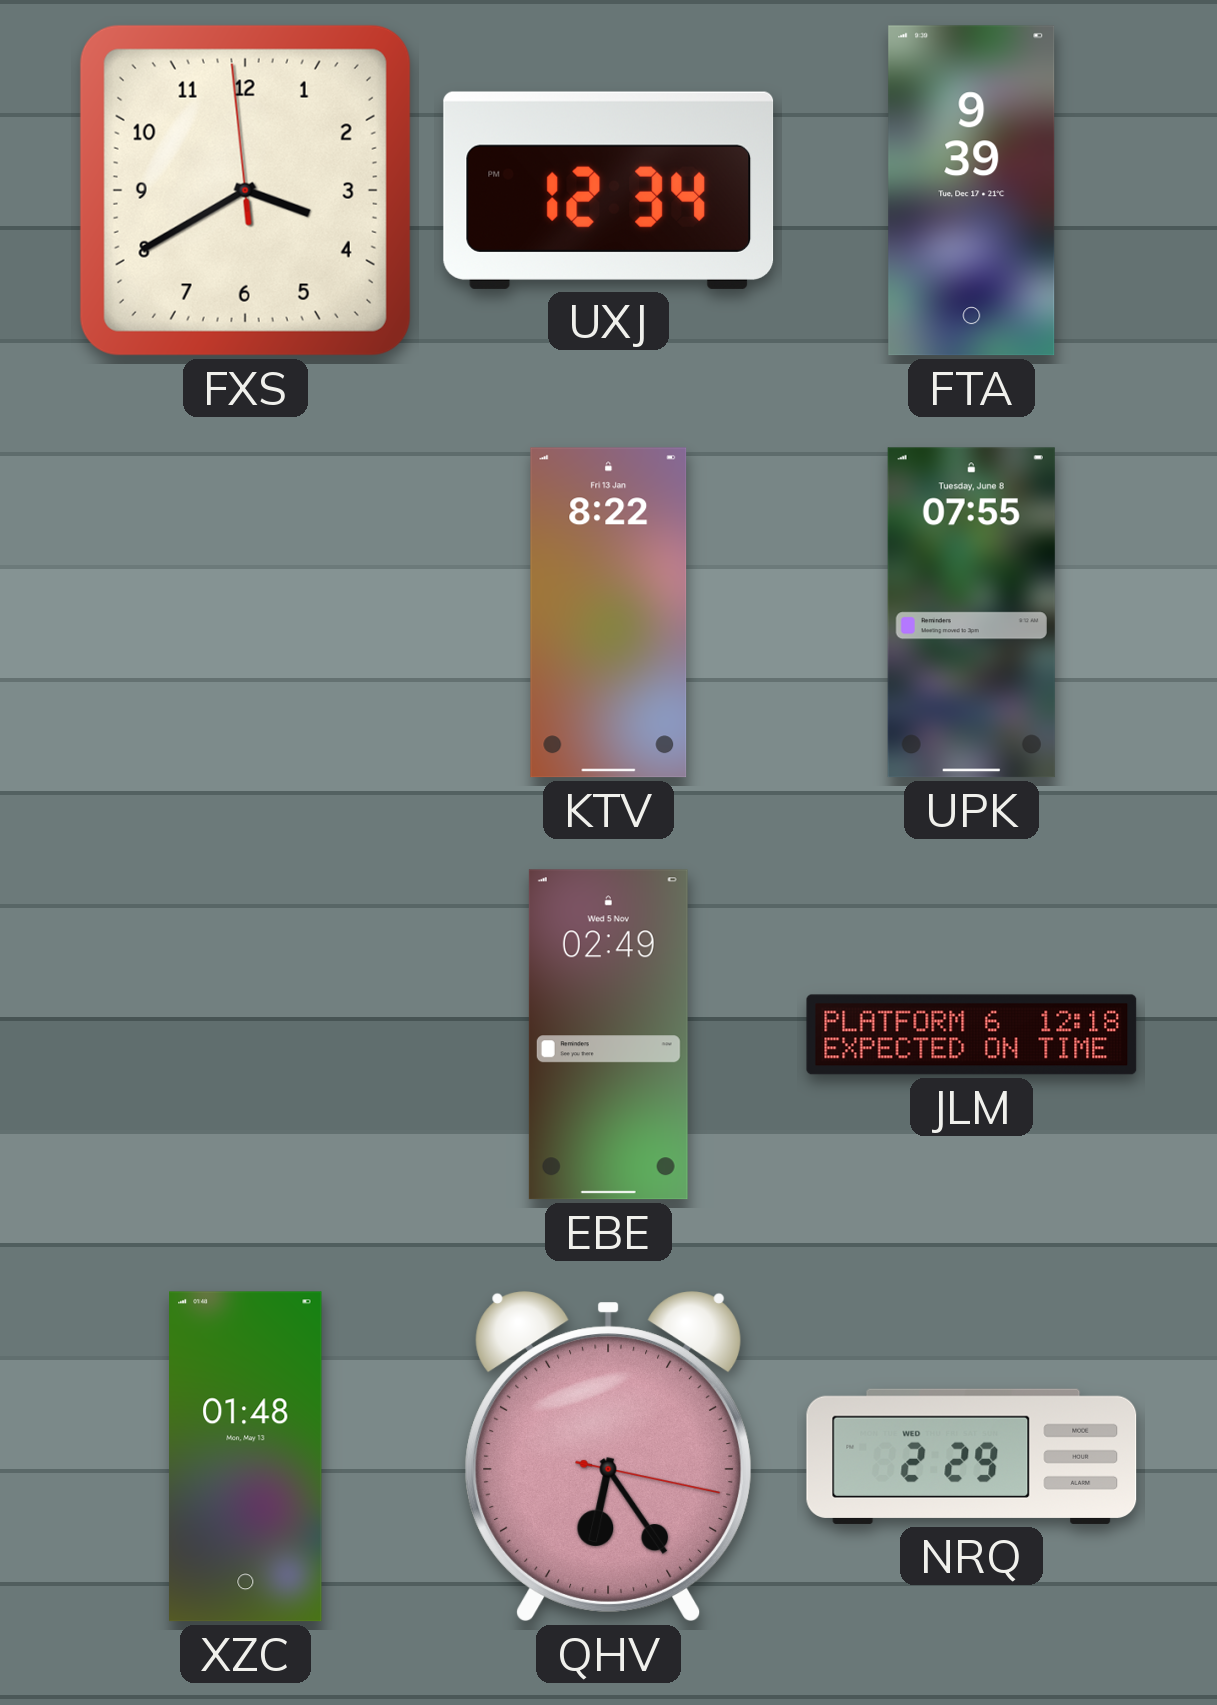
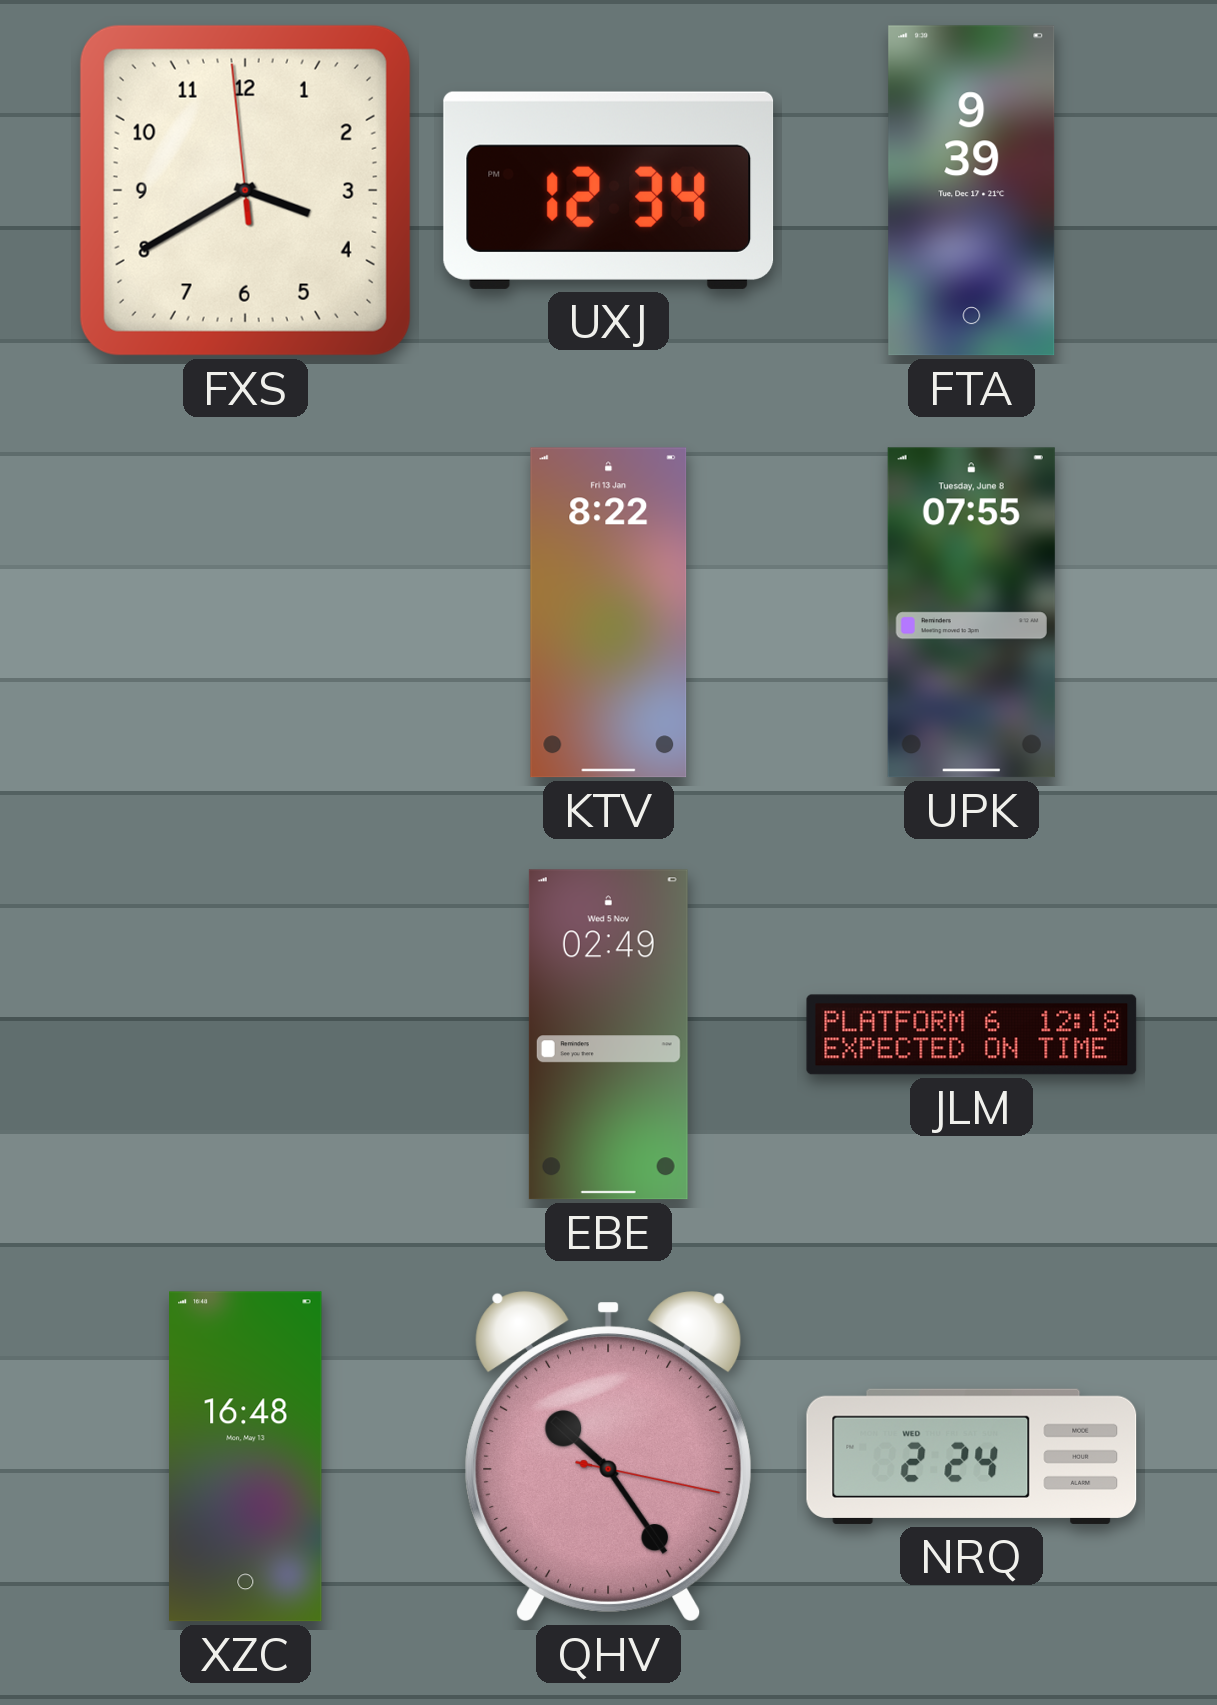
XZC: 01:48 -> 16:48
QHV: 6:24 -> 10:24
NRQ: 2:29 -> 2:24
